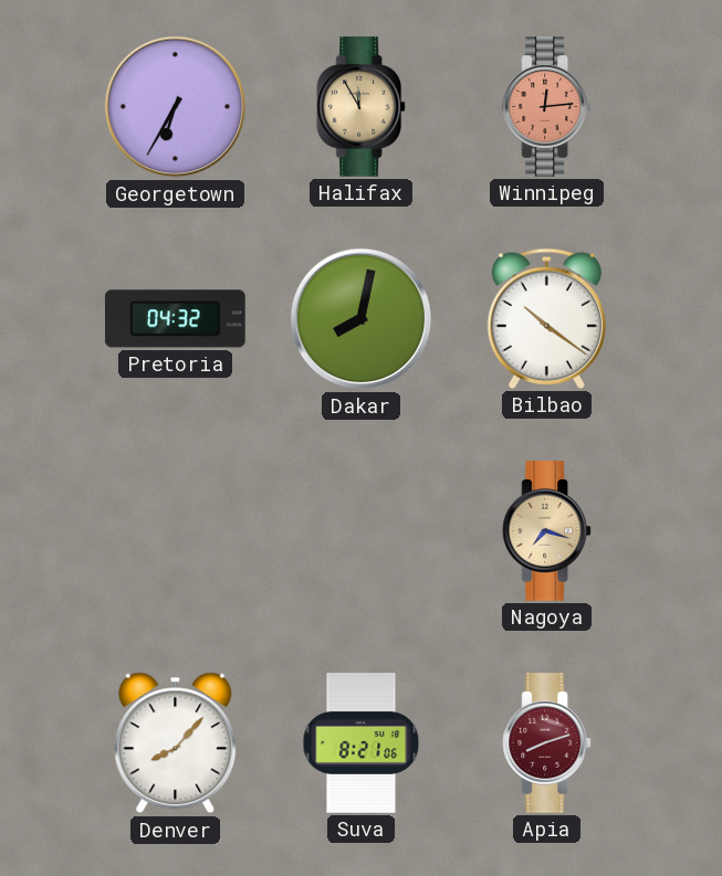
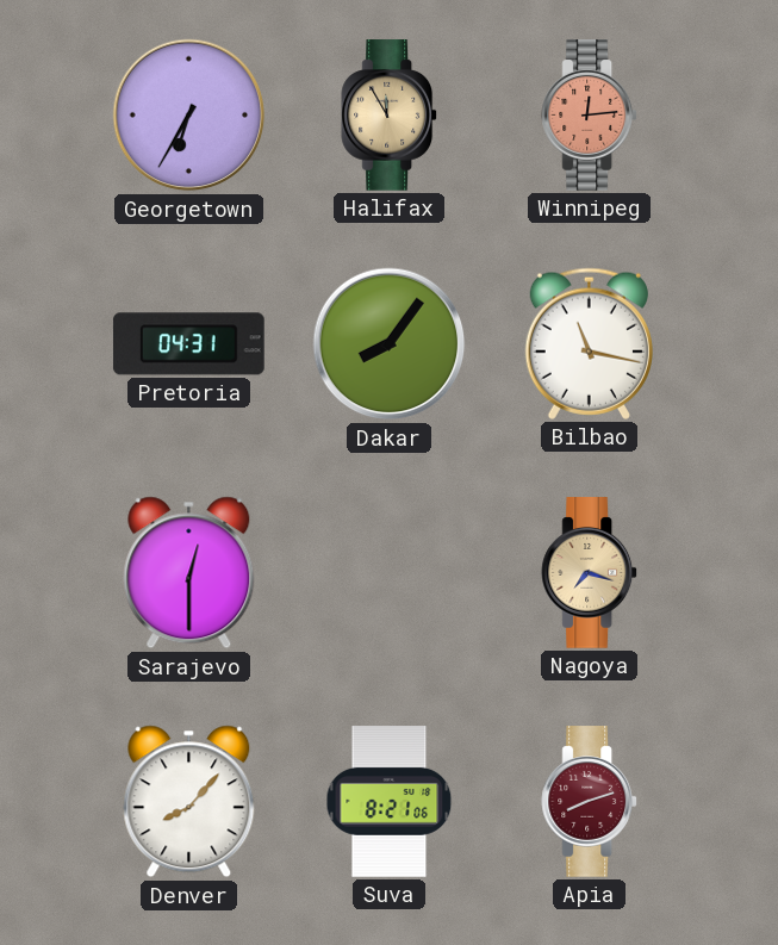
Pretoria: 04:32 -> 04:31
Dakar: 8:02 -> 8:06
Bilbao: 10:21 -> 11:17
Sarajevo: none -> 12:30
